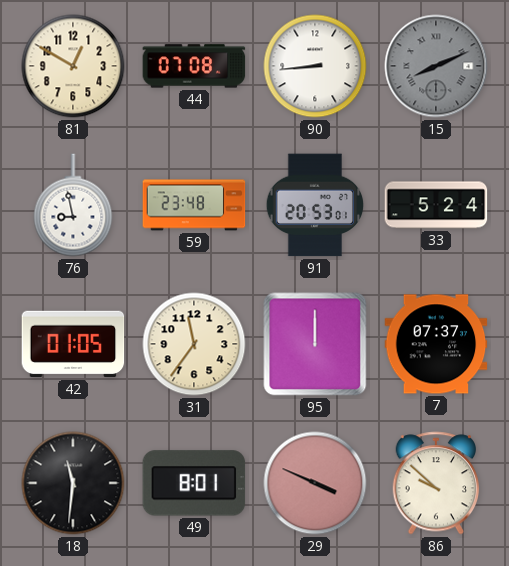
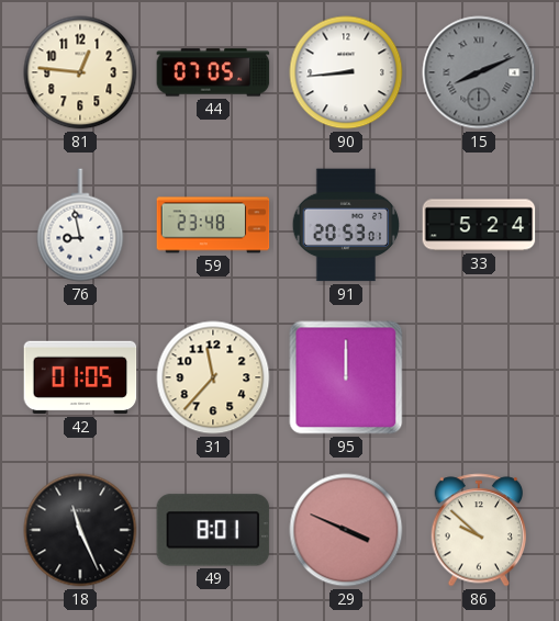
81: 12:50 -> 12:46
44: 07:08 -> 07:05
31: 11:36 -> 11:37
7: 07:37 -> none
18: 11:31 -> 11:26
